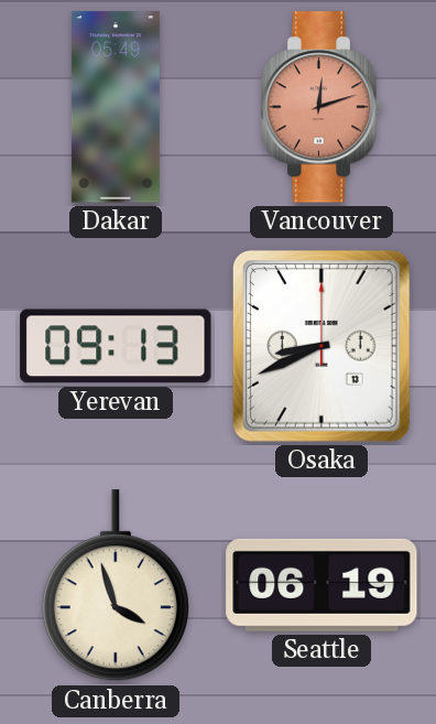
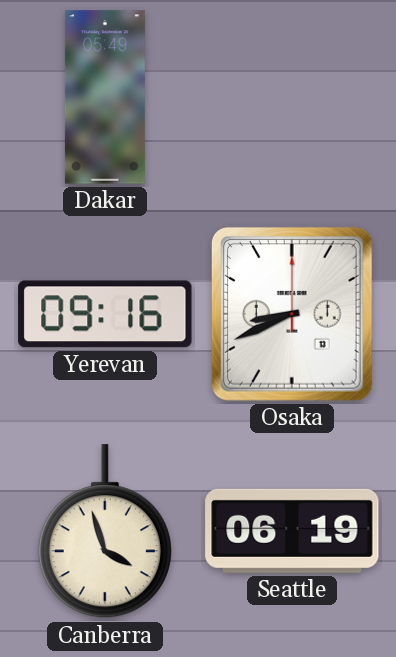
Vancouver: 12:12 -> none
Yerevan: 09:13 -> 09:16
